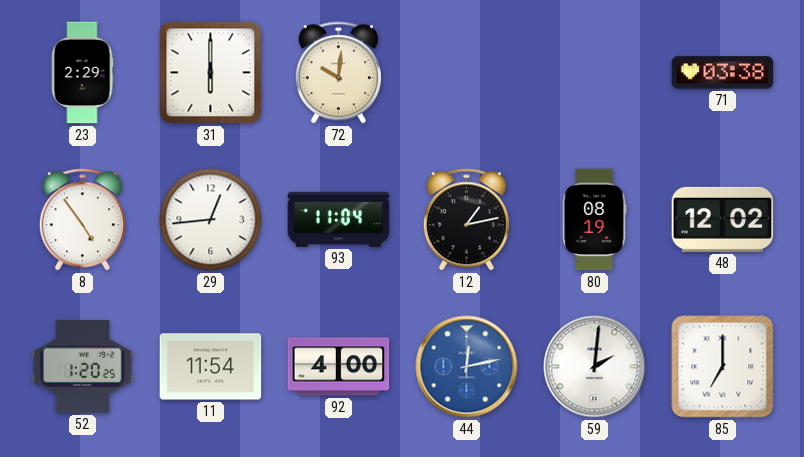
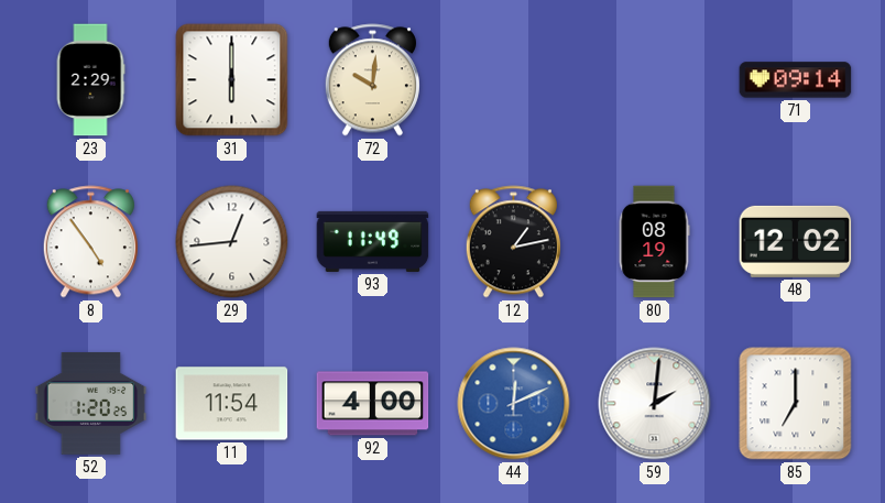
71: 03:38 -> 09:14
93: 11:04 -> 11:49
44: 12:13 -> 12:11
